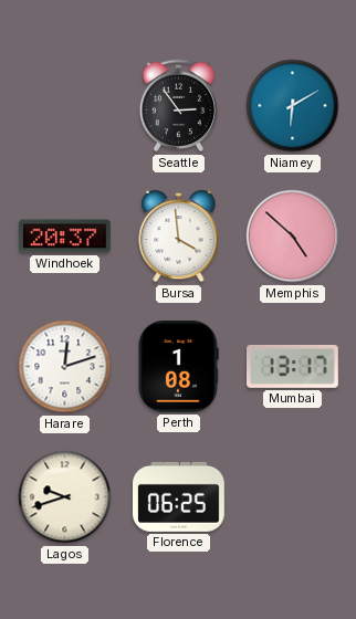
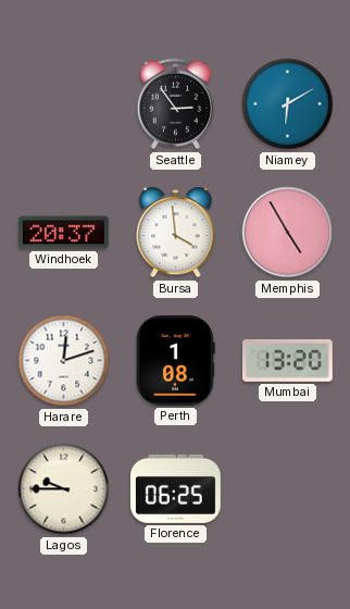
Memphis: 4:52 -> 4:55
Mumbai: 13:17 -> 13:20
Lagos: 9:42 -> 9:45
